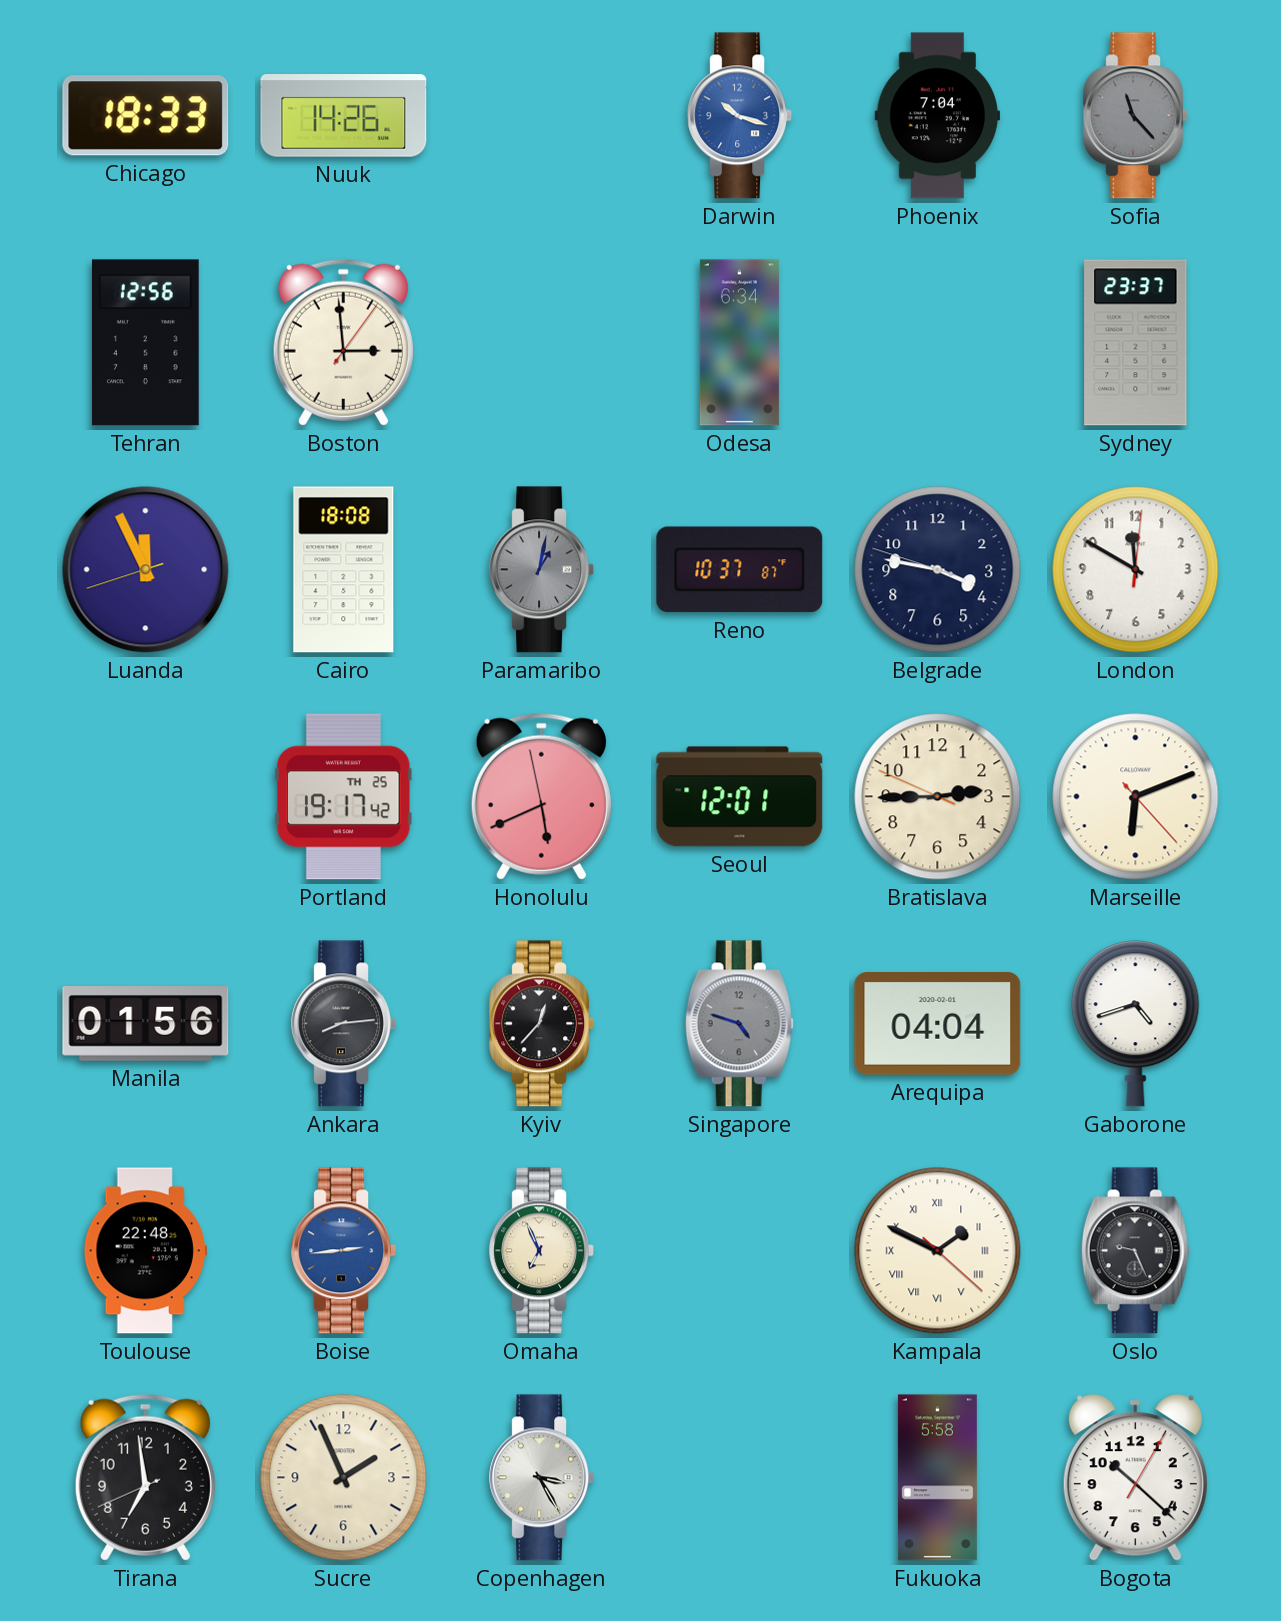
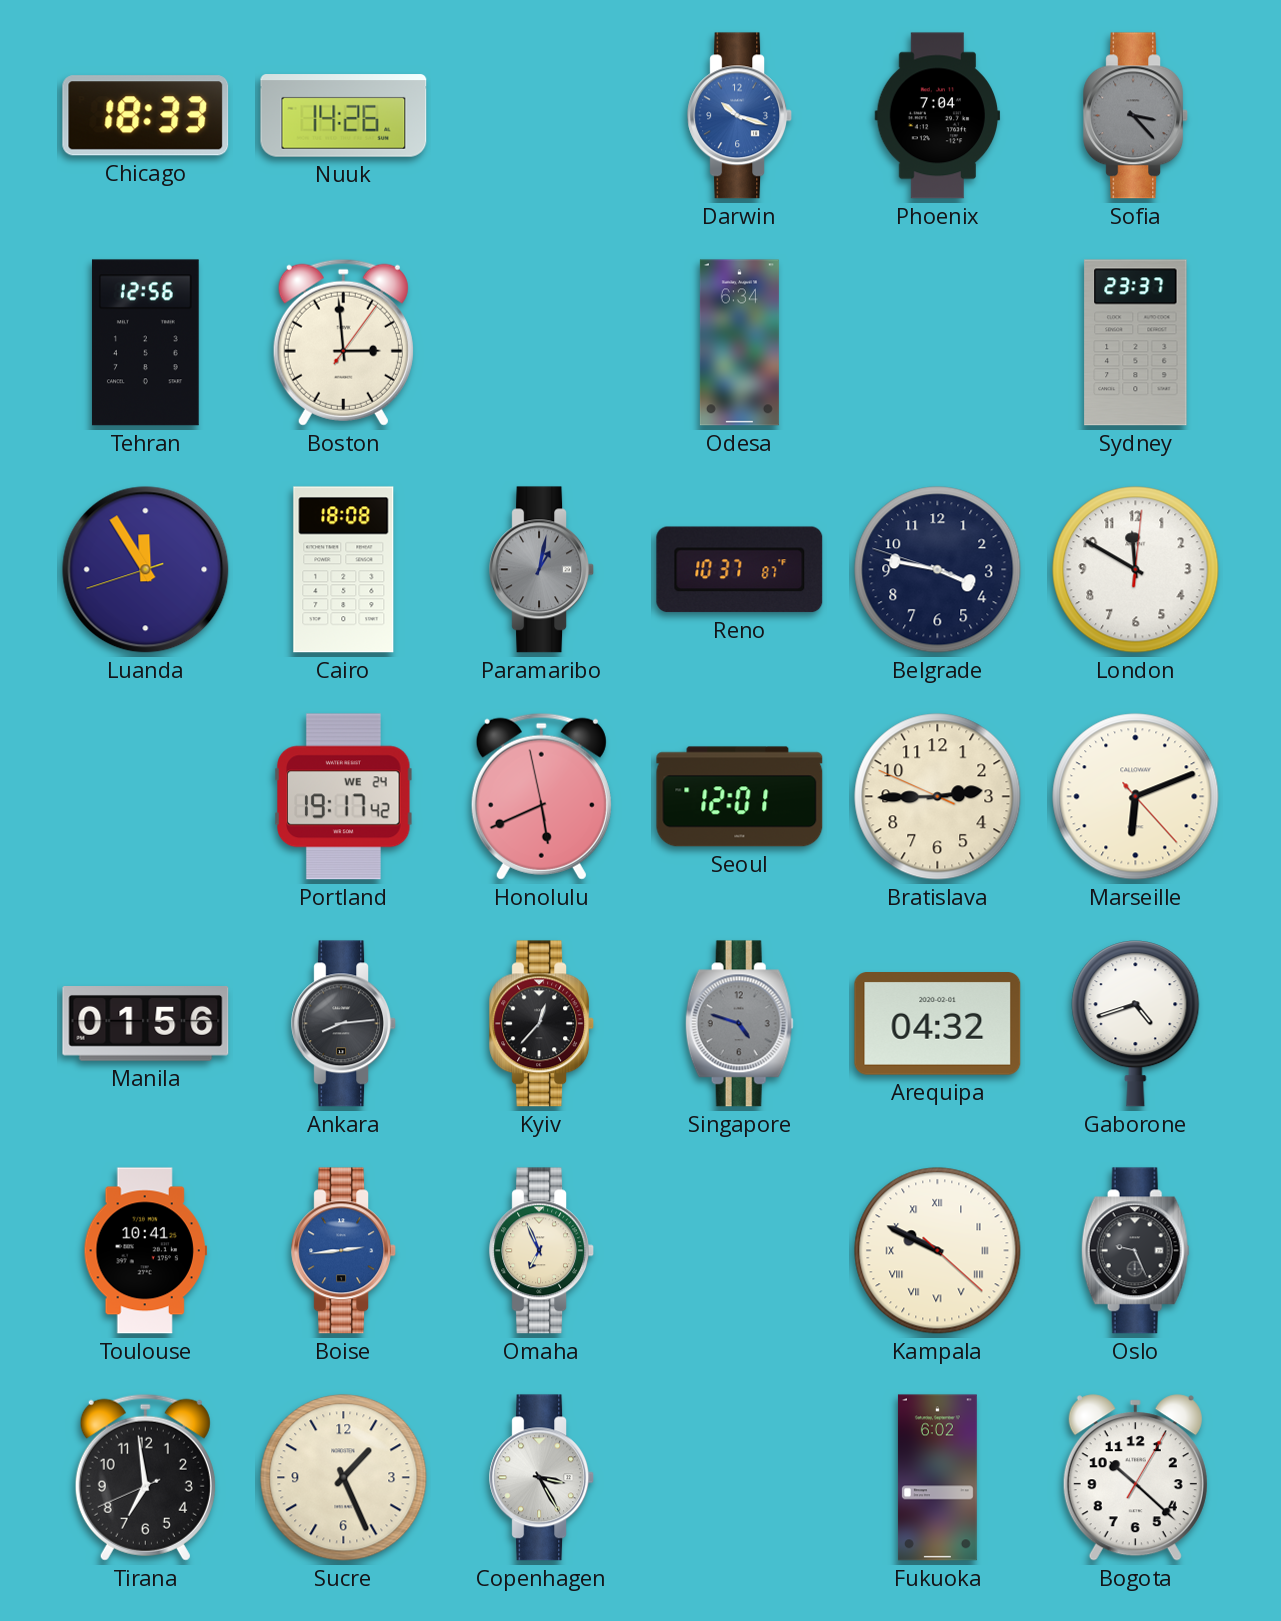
Sofia: 11:23 -> 3:23
Luanda: 11:55 -> 11:54
Portland date: TH 25 -> WE 24
Arequipa: 04:04 -> 04:32
Toulouse: 22:48 -> 10:41
Kampala: 1:49 -> 9:49
Sucre: 1:56 -> 1:26
Fukuoka: 5:58 -> 6:02
